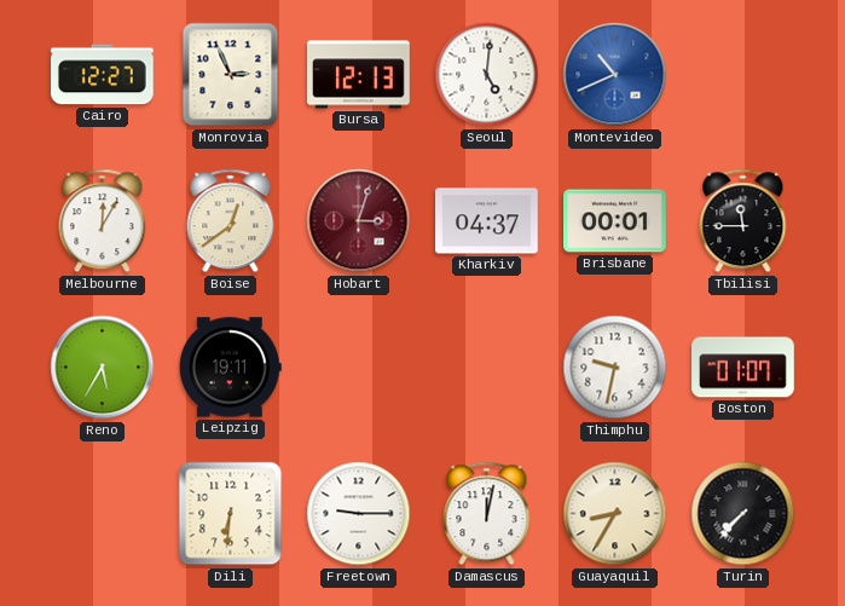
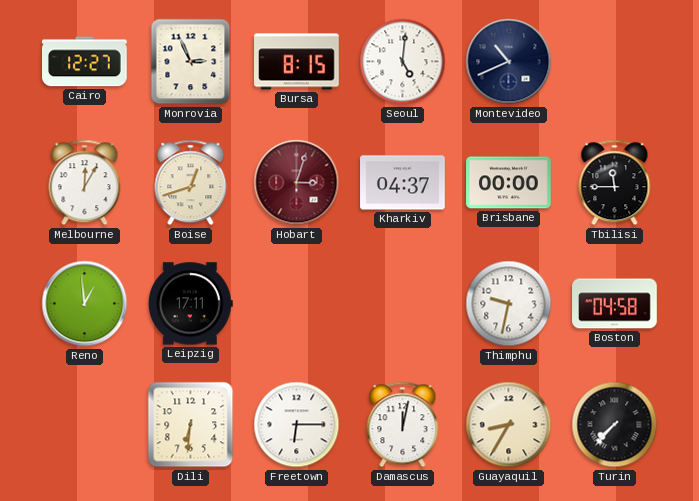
Bursa: 12:13 -> 8:15
Montevideo dial: blue -> navy
Boise: 12:39 -> 12:42
Brisbane: 00:01 -> 00:00
Reno: 5:35 -> 12:59
Leipzig: 19:11 -> 17:11
Boston: 01:07 -> 04:58
Freetown: 9:15 -> 6:15
